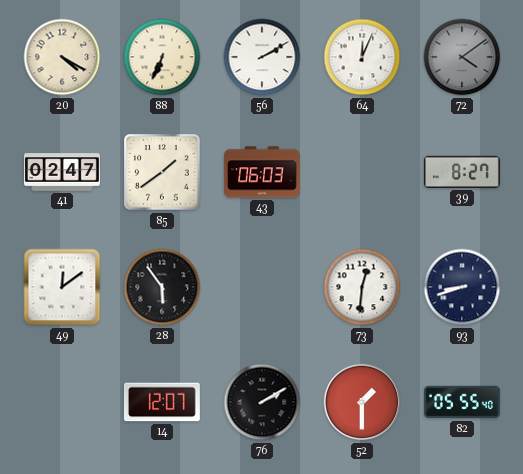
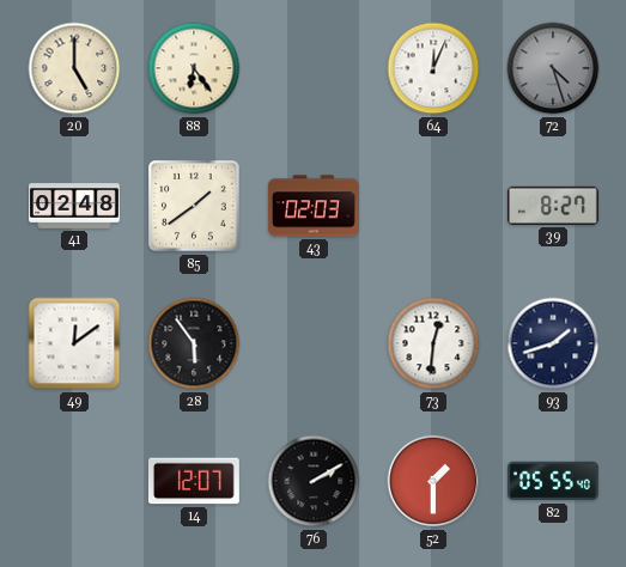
20: 4:20 -> 5:00
88: 6:34 -> 6:24
56: 2:10 -> none
72: 4:09 -> 4:27
41: 02:47 -> 02:48
43: 06:03 -> 02:03
93: 8:42 -> 1:42
